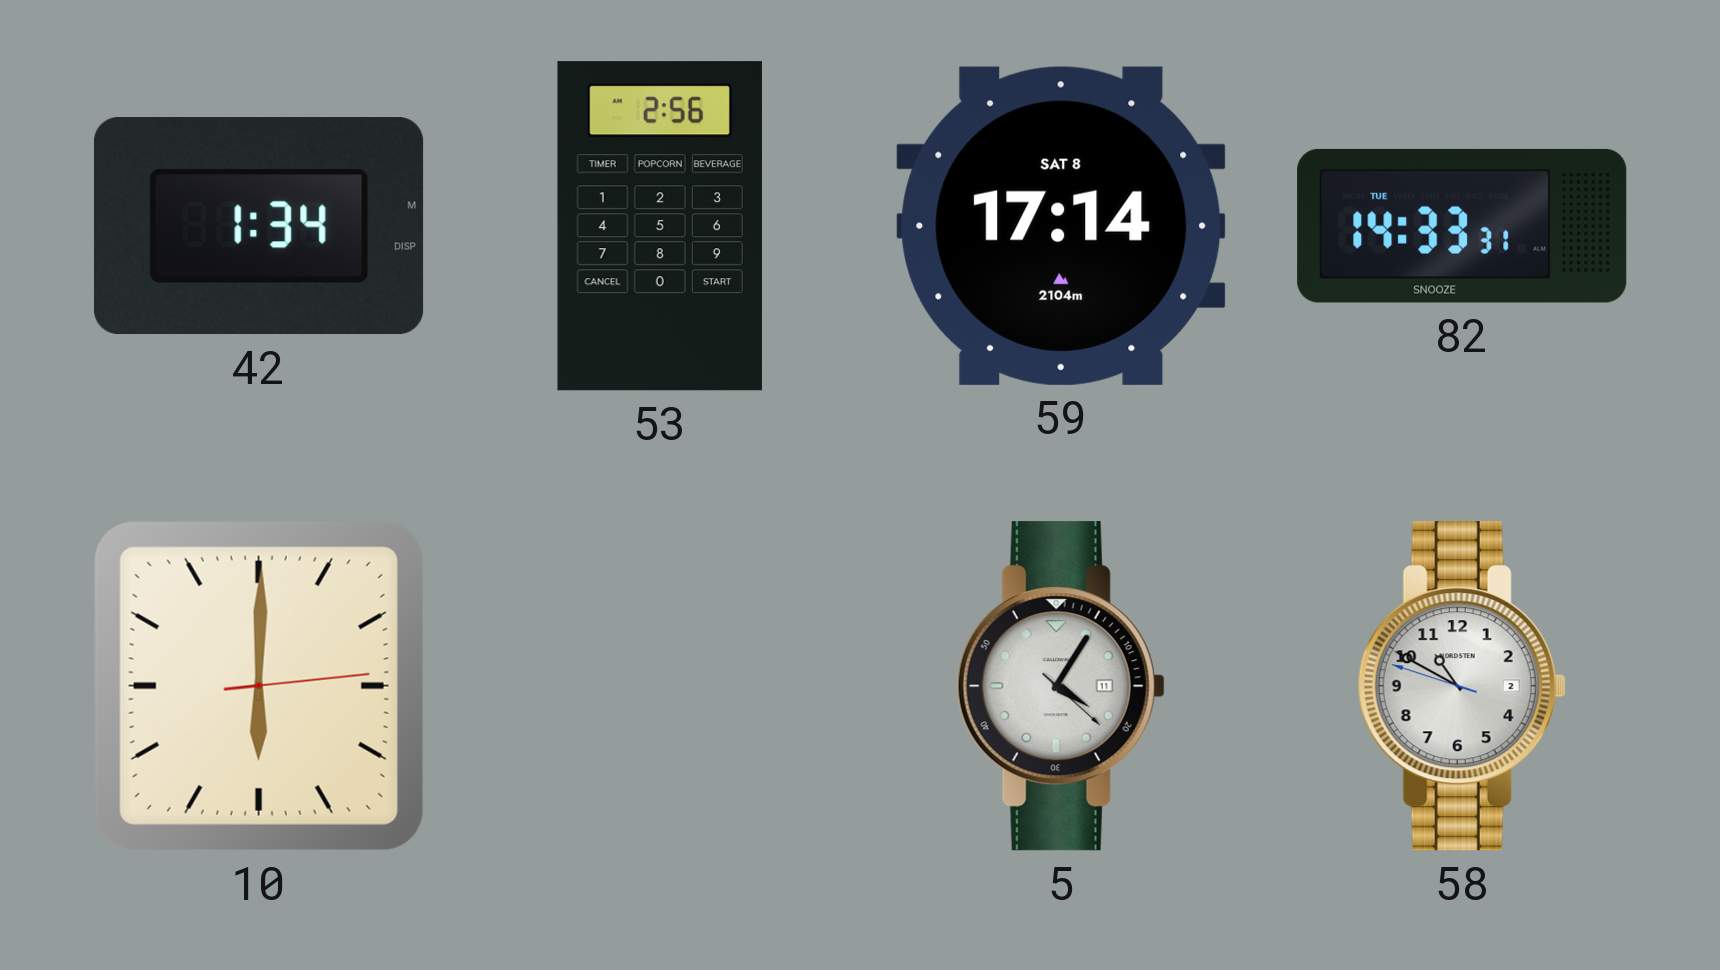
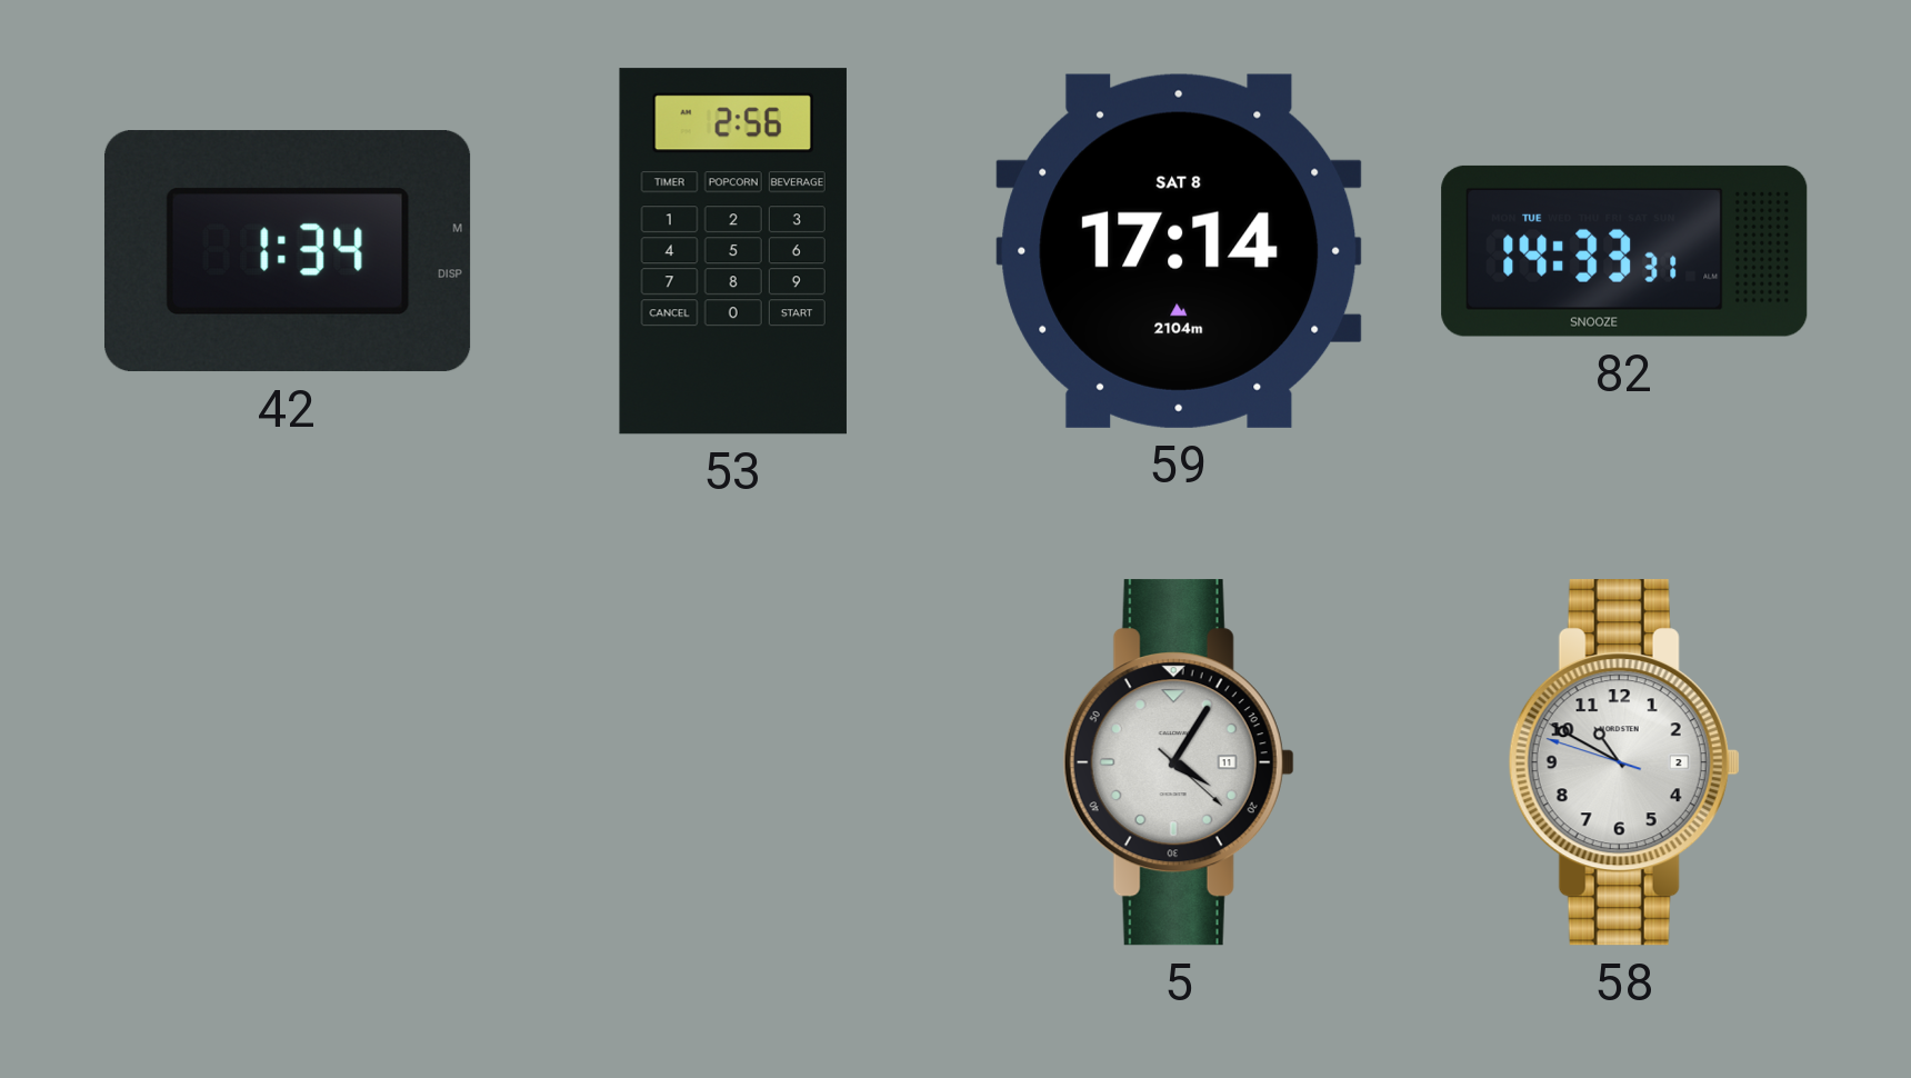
10: 6:00 -> none
